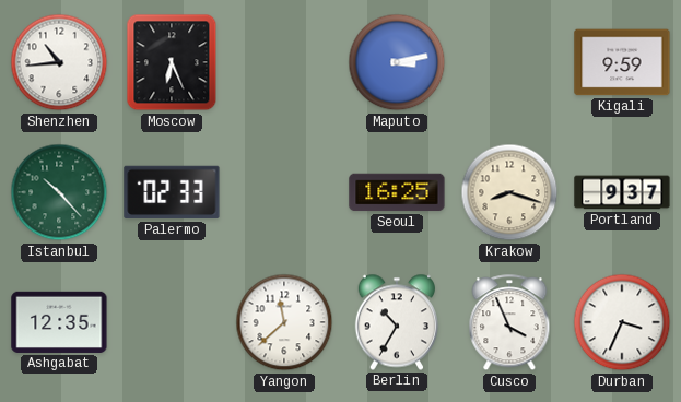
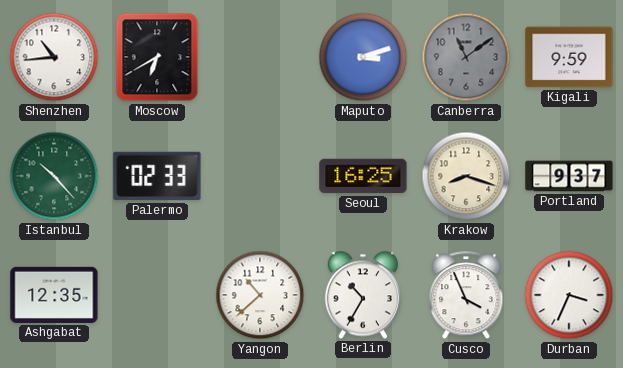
Moscow: 6:26 -> 6:40
Maputo: 3:13 -> 3:12
Canberra: none -> 11:09
Yangon: 11:38 -> 10:38
